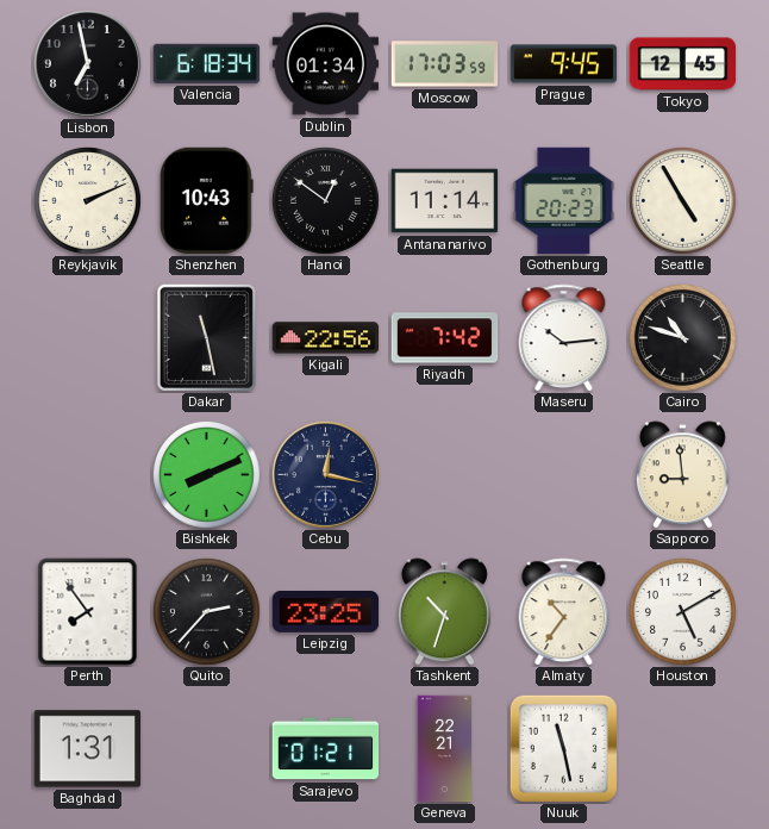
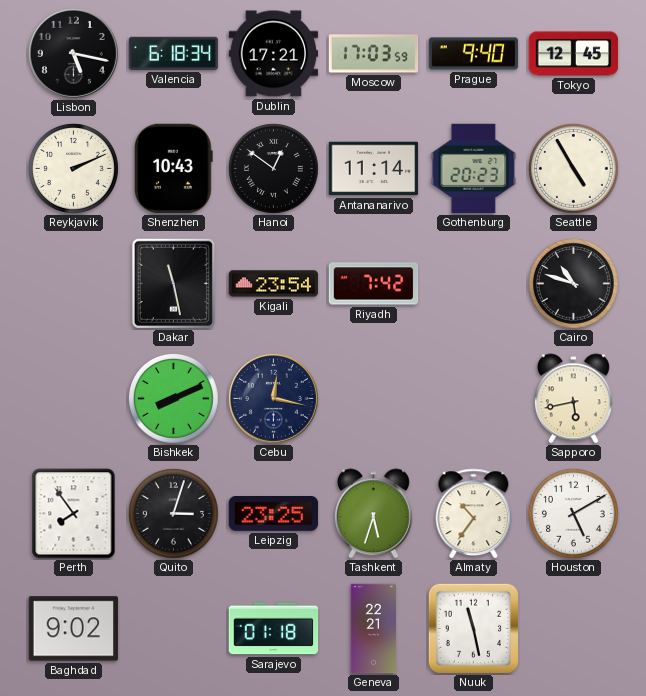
Lisbon: 6:58 -> 5:17
Dublin: 01:34 -> 17:21
Prague: 9:45 -> 9:40
Kigali: 22:56 -> 23:54
Maseru: 10:14 -> none
Sapporo: 8:59 -> 5:43
Quito: 2:37 -> 3:03
Tashkent: 10:33 -> 5:33
Baghdad: 1:31 -> 9:02
Sarajevo: 01:21 -> 01:18
